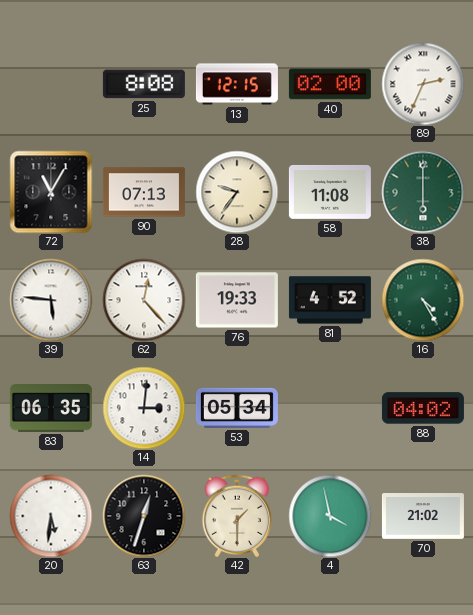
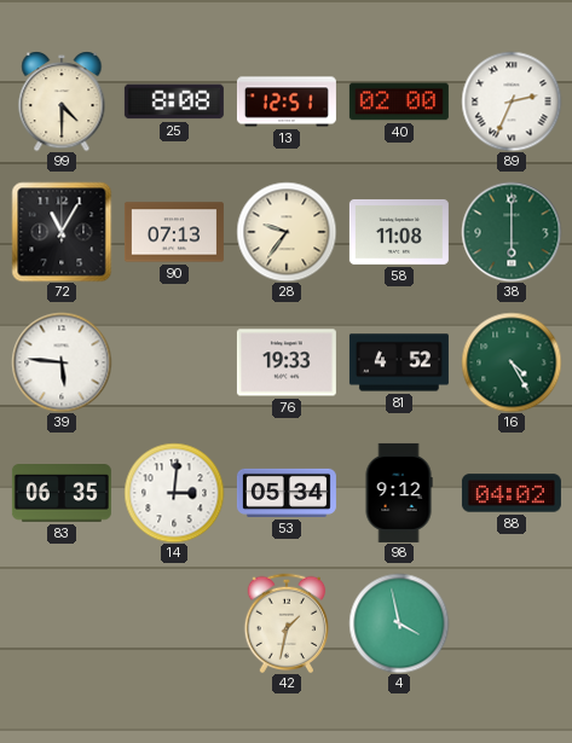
99: none -> 4:30
13: 12:15 -> 12:51
62: 12:23 -> none
98: none -> 9:12
20: 5:31 -> none
63: 12:33 -> none
42: 1:30 -> 1:32
70: 21:02 -> none
